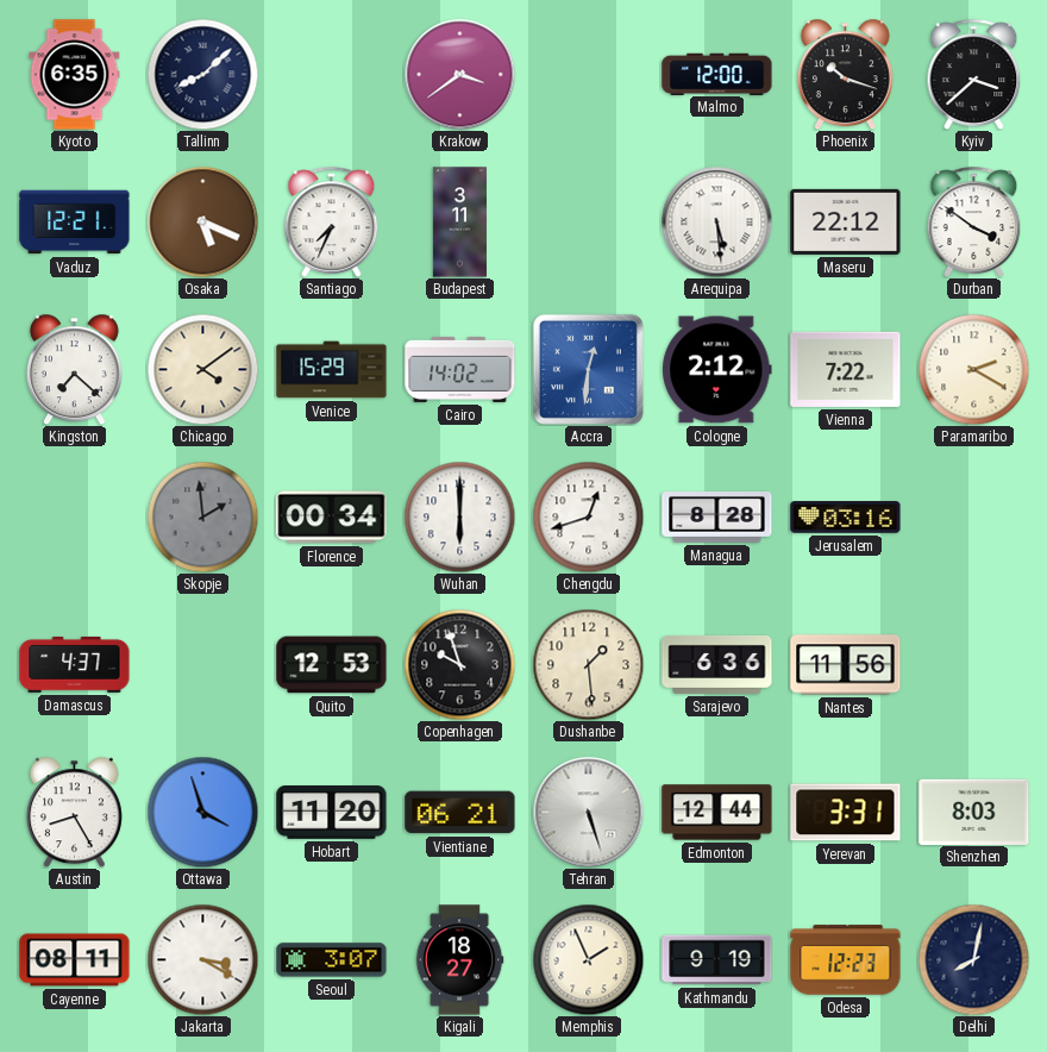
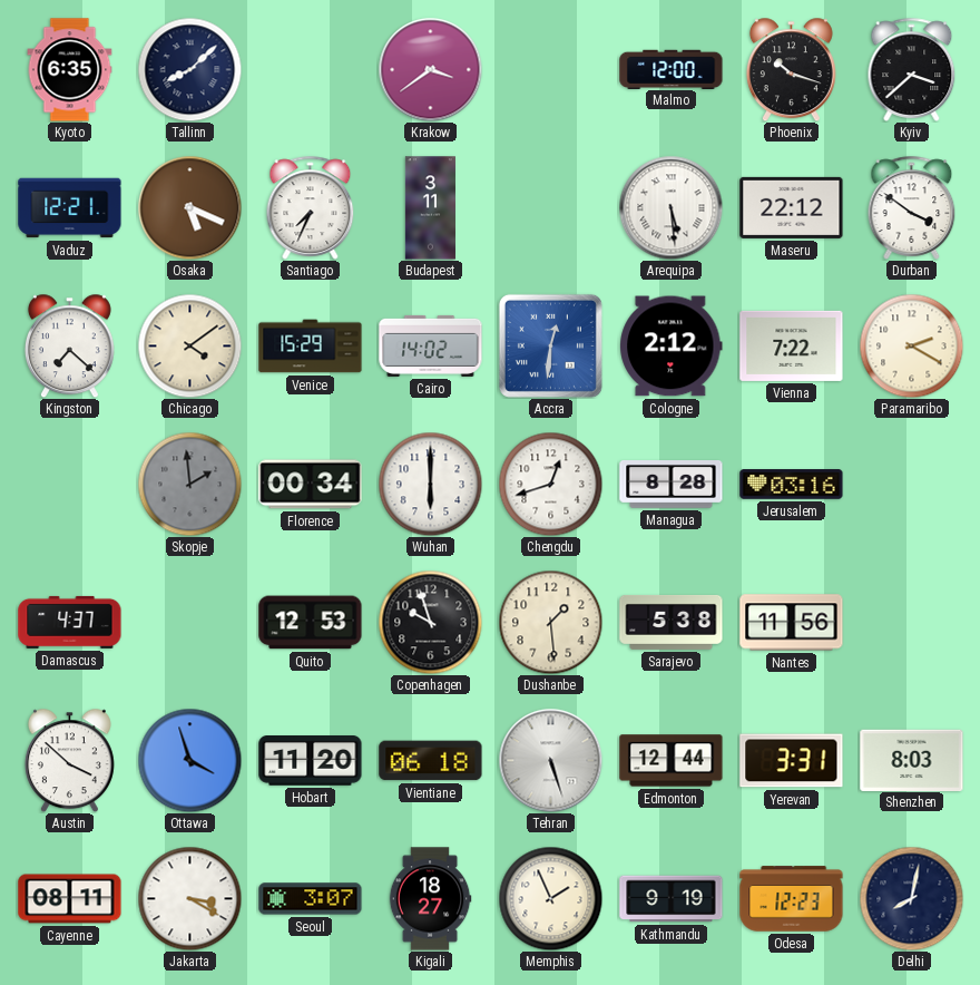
Sarajevo: 6:36 -> 5:38
Austin: 8:25 -> 3:52
Vientiane: 06:21 -> 06:18
